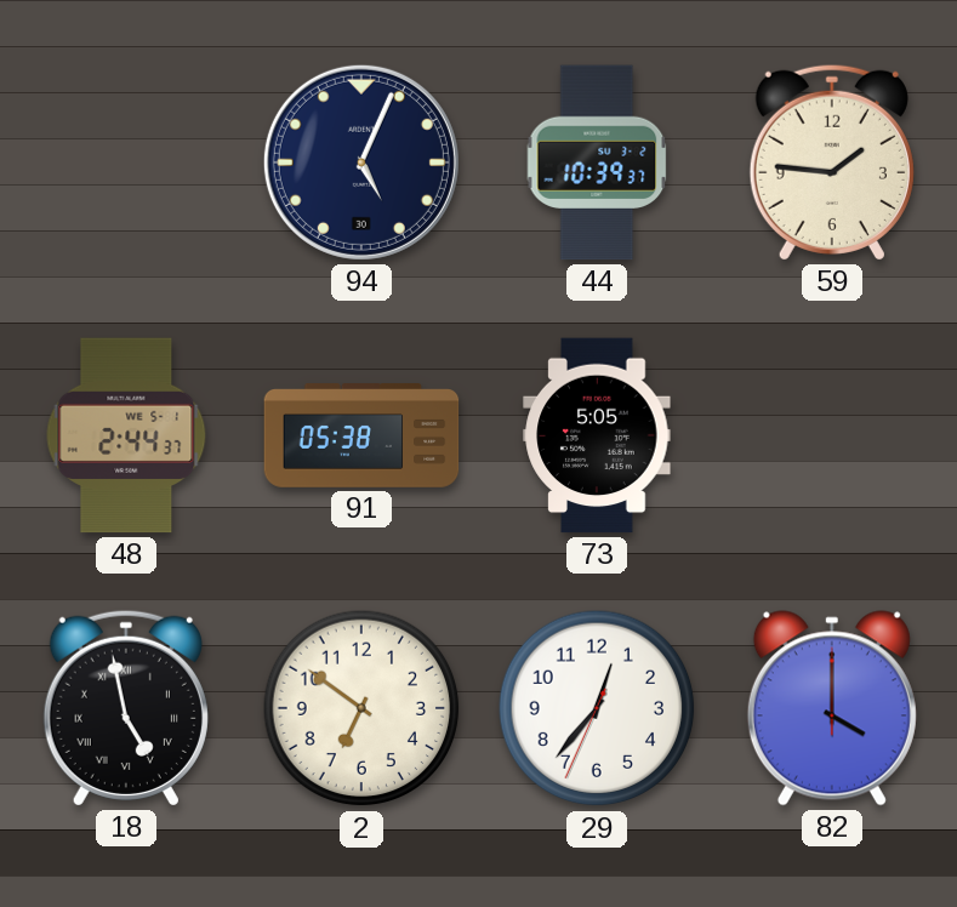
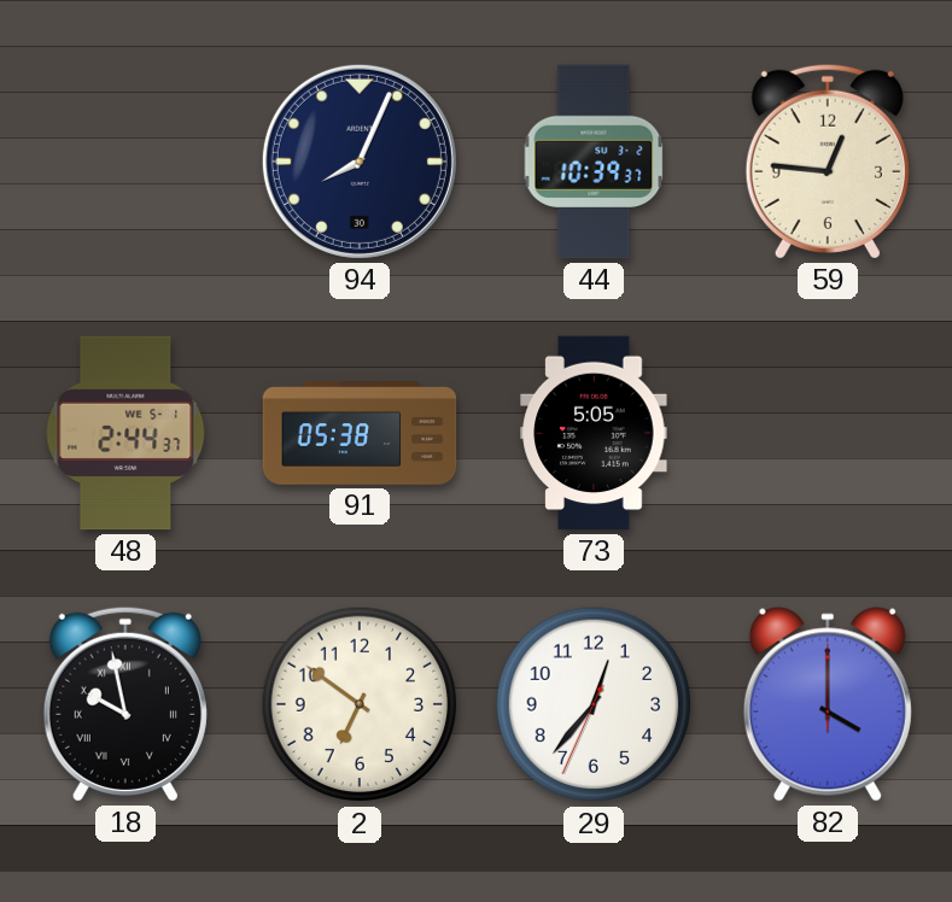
94: 5:04 -> 8:04
59: 1:46 -> 12:46
18: 4:58 -> 9:58
